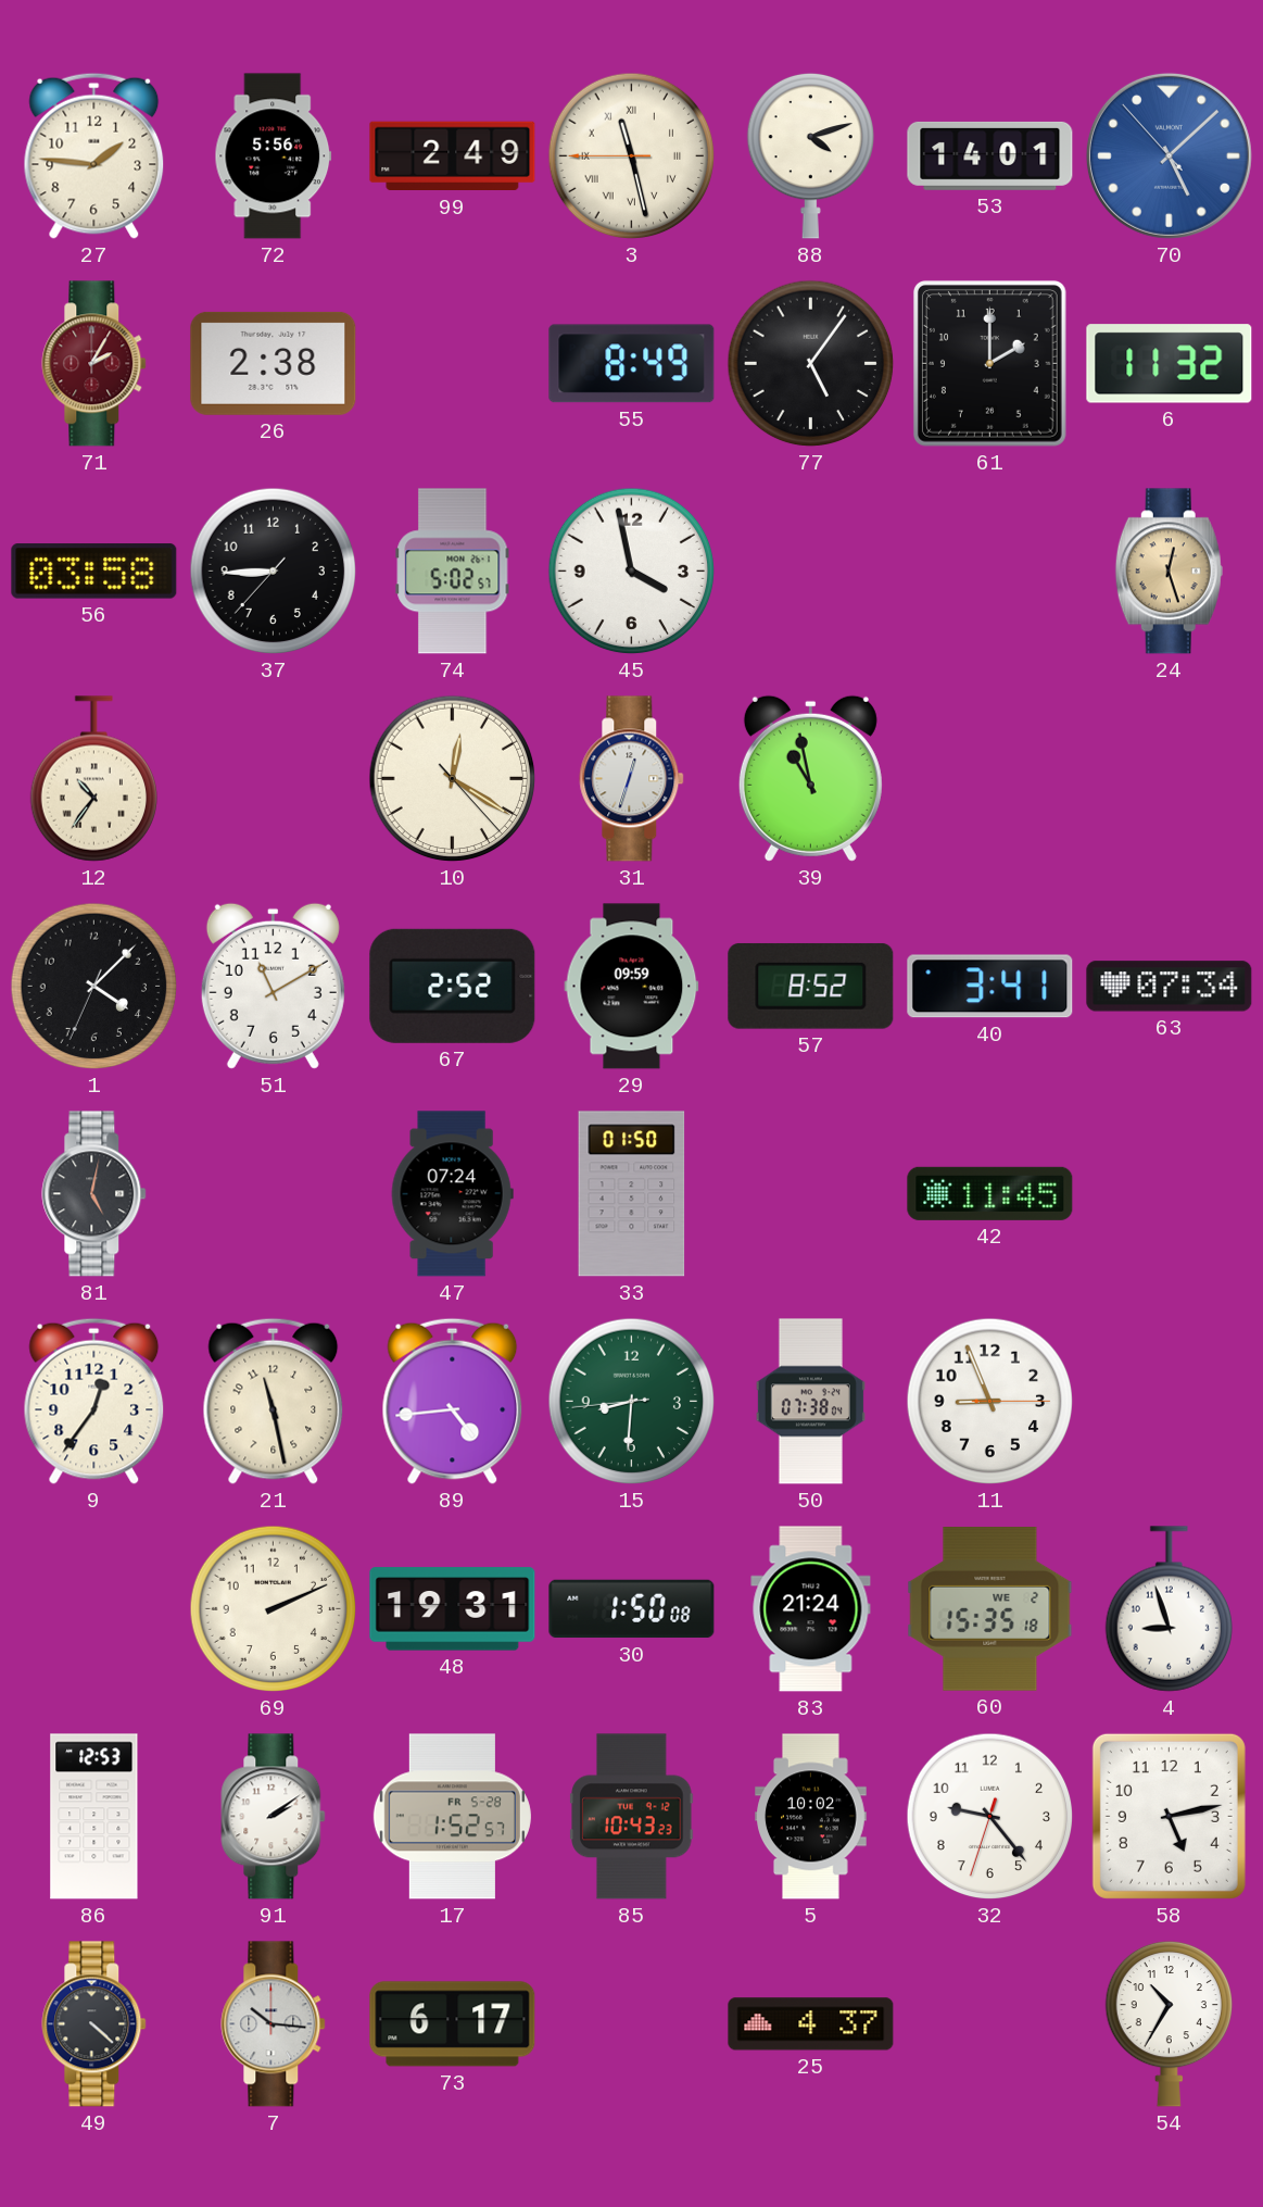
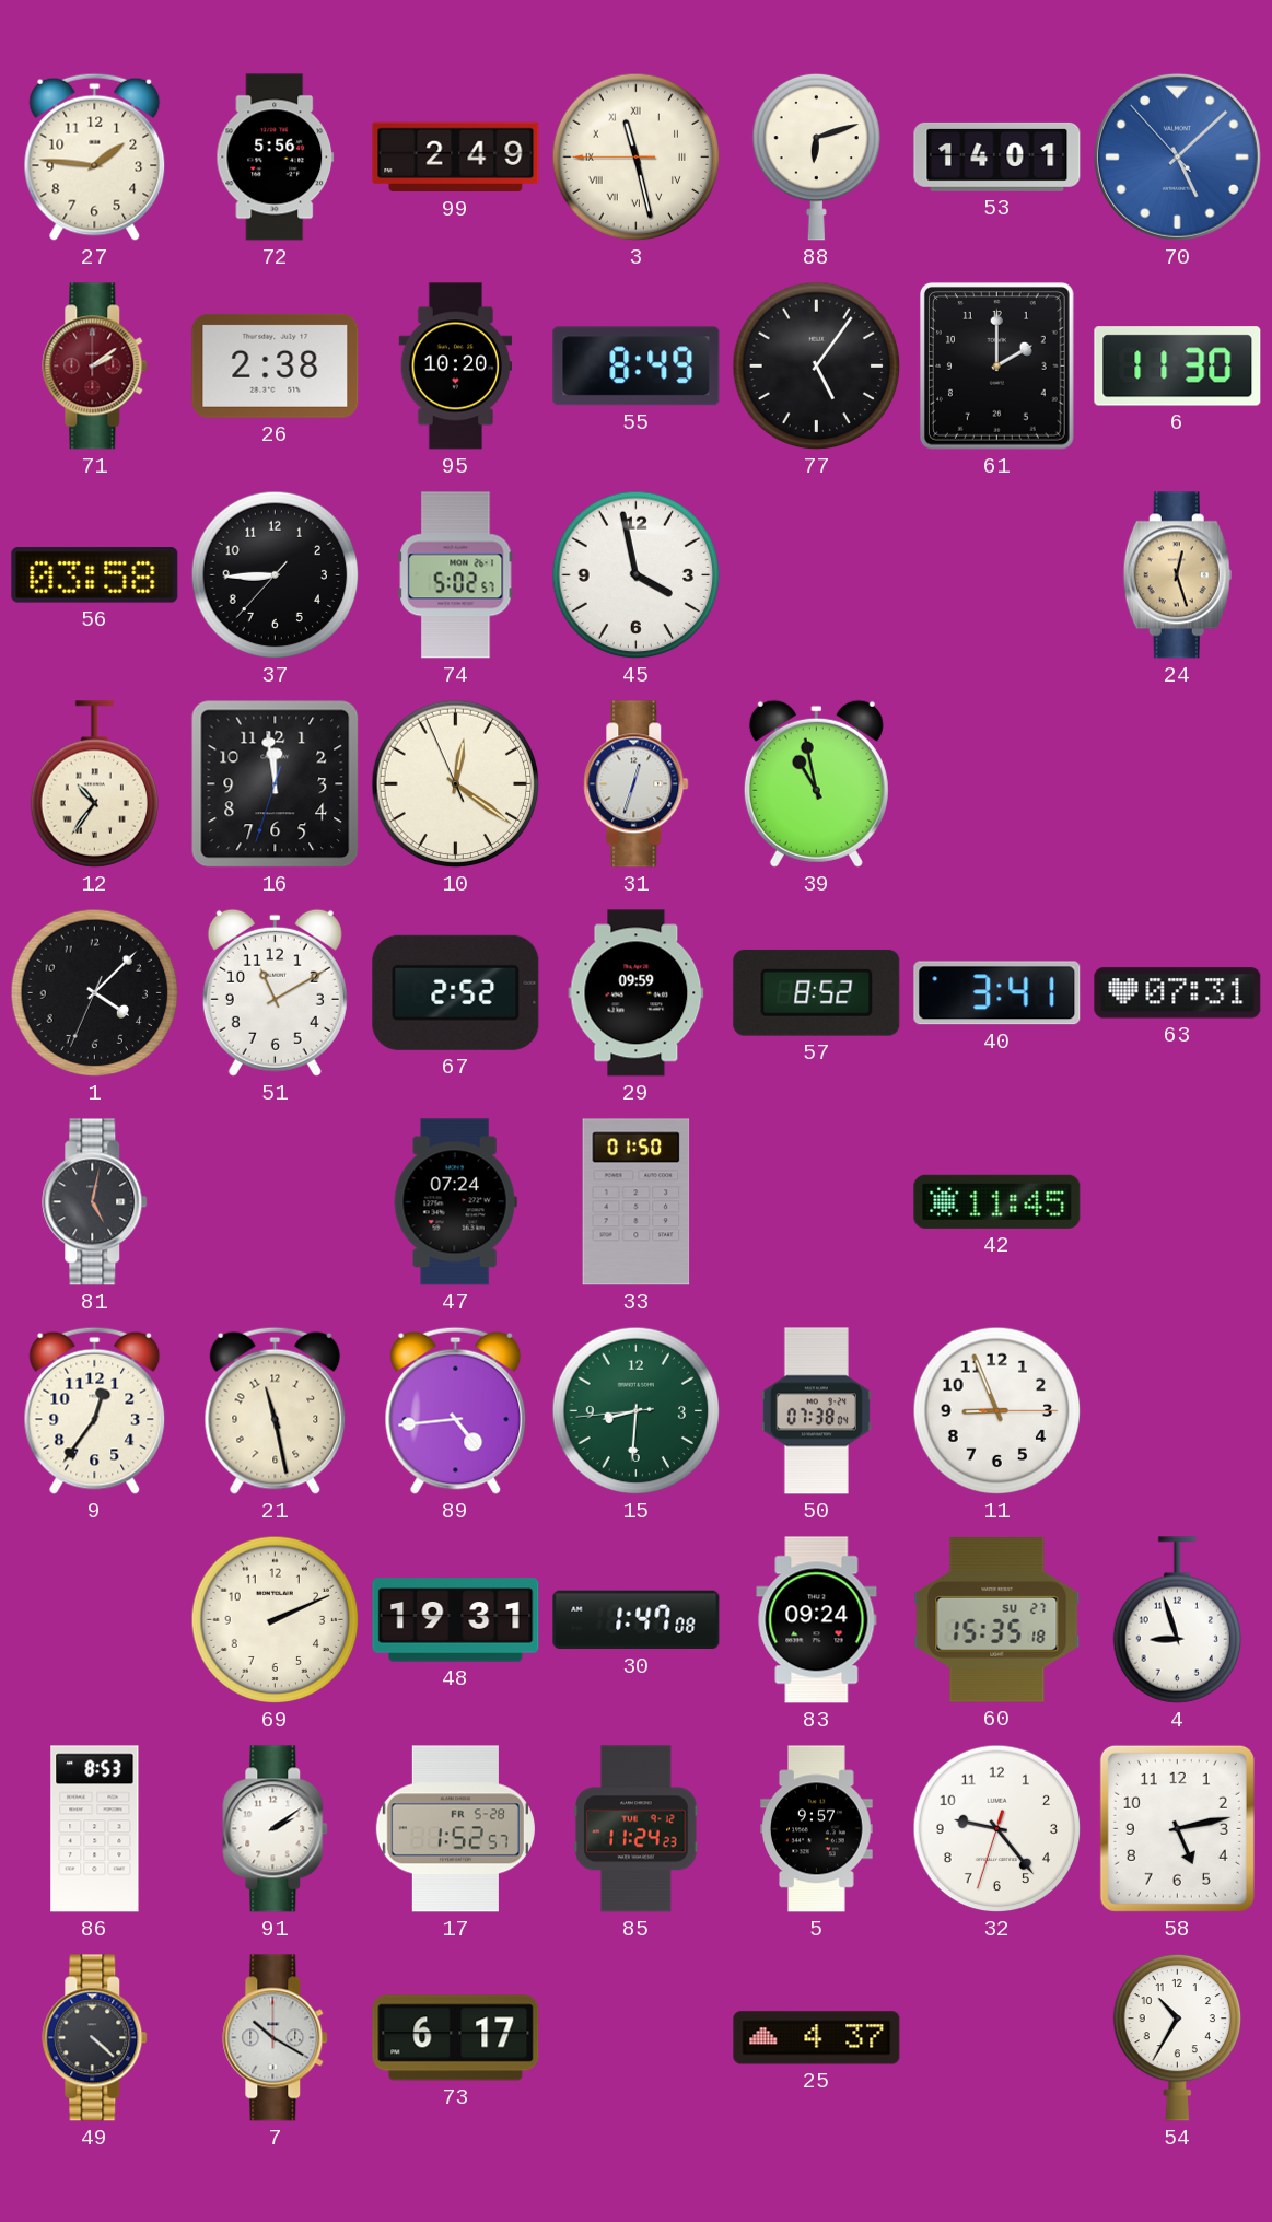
88: 4:12 -> 6:12
71: 2:05 -> 2:09
95: none -> 10:20
6: 11:32 -> 11:30
16: none -> 11:58
10: 12:20:23 -> 12:20:56
63: 07:34 -> 07:31
30: 1:50 -> 1:47
83: 21:24 -> 09:24
60 date: WE 2 -> SU 27
86: 12:53 -> 8:53
85: 10:43 -> 11:24
5: 10:02 -> 9:57
7: 10:16 -> 10:20
